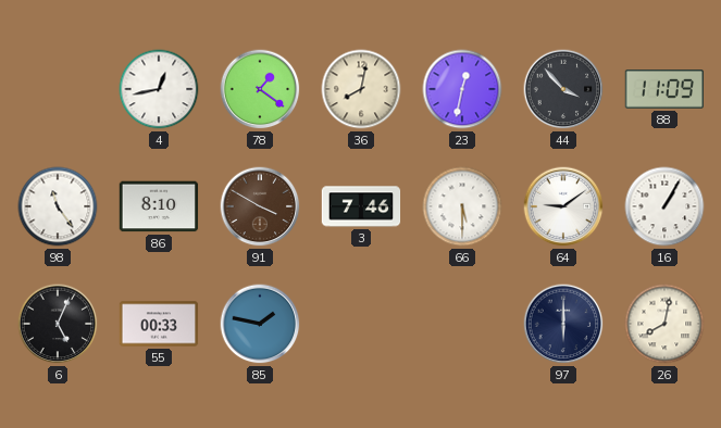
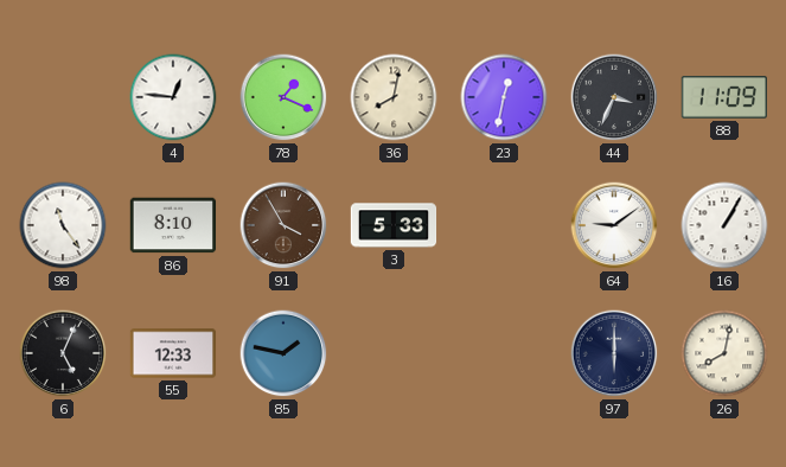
4: 12:43 -> 12:46
78: 1:21 -> 1:19
44: 3:53 -> 3:34
91: 3:50 -> 3:55
3: 7:46 -> 5:33
66: 5:30 -> none
55: 00:33 -> 12:33
